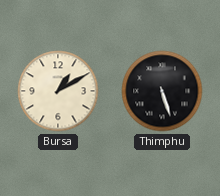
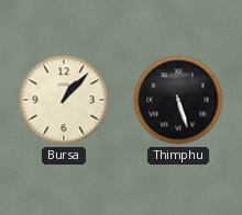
Bursa: 1:10 -> 1:07
